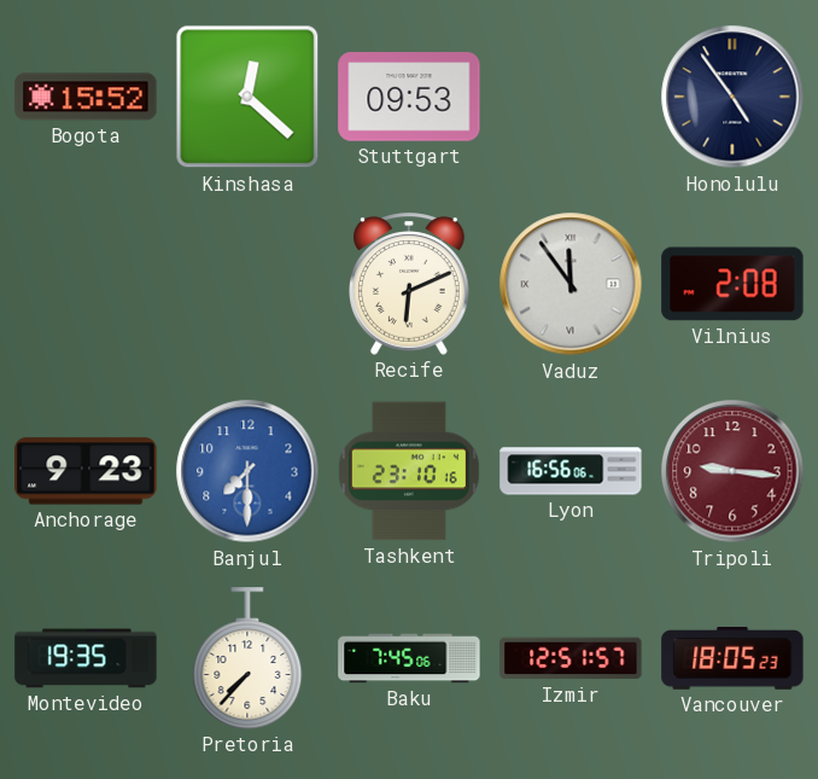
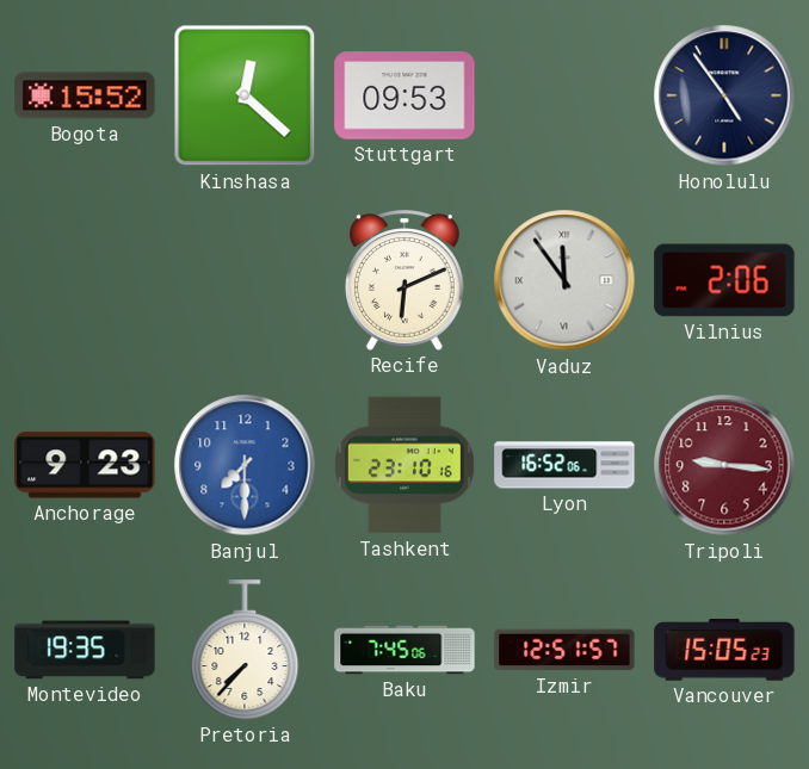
Vilnius: 2:08 -> 2:06
Lyon: 16:56 -> 16:52
Vancouver: 18:05 -> 15:05
